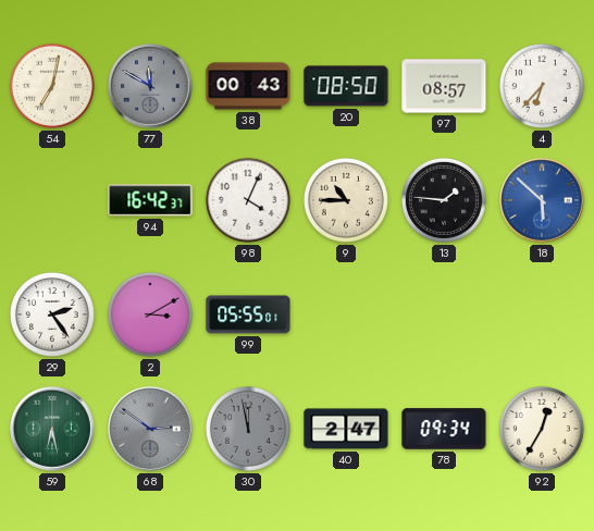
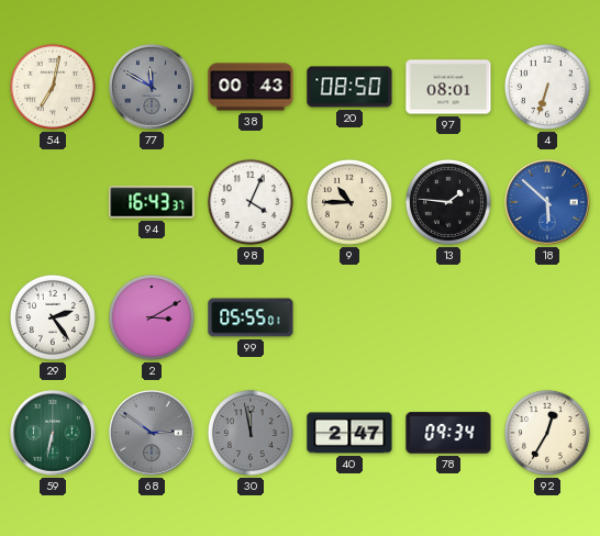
97: 08:57 -> 08:01
4: 6:37 -> 6:33
94: 16:42 -> 16:43
59: 6:28 -> 6:32
